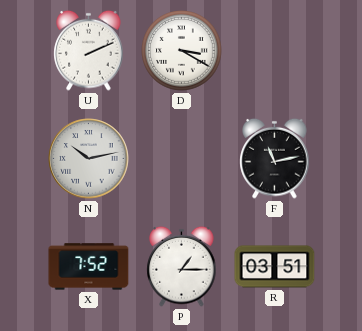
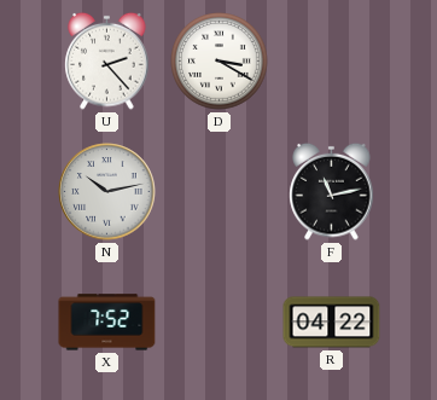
U: 2:11 -> 2:23
P: 1:15 -> none
R: 03:51 -> 04:22
